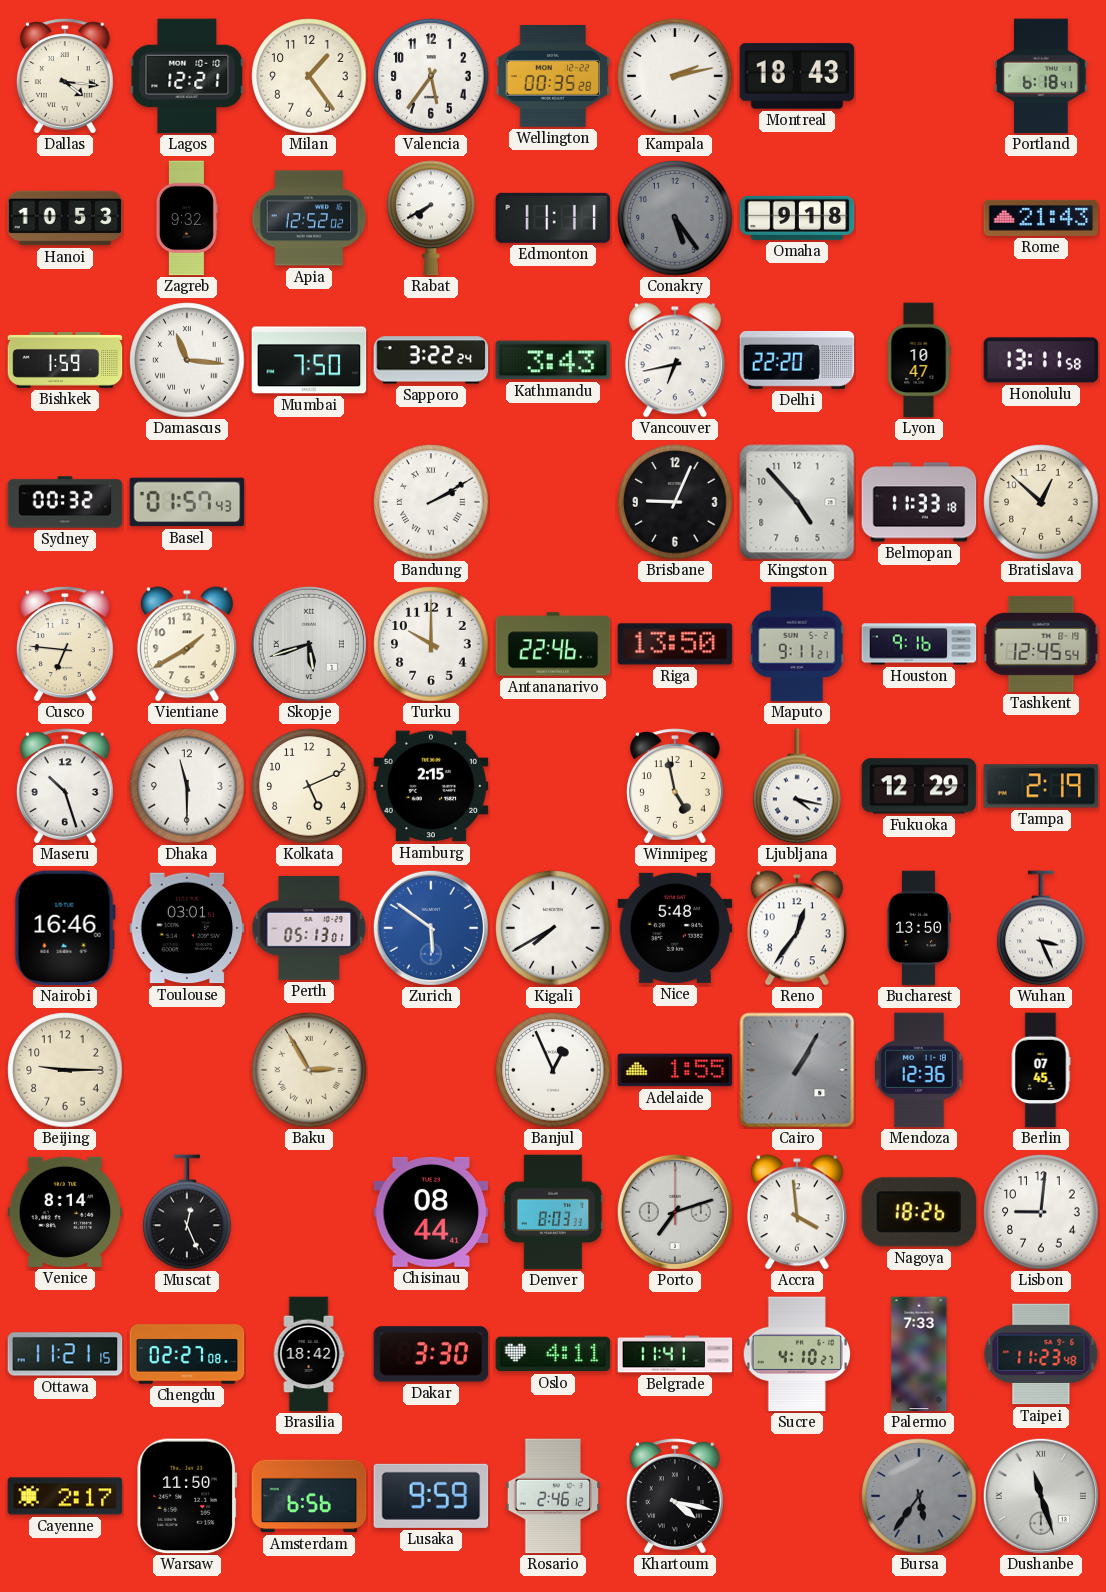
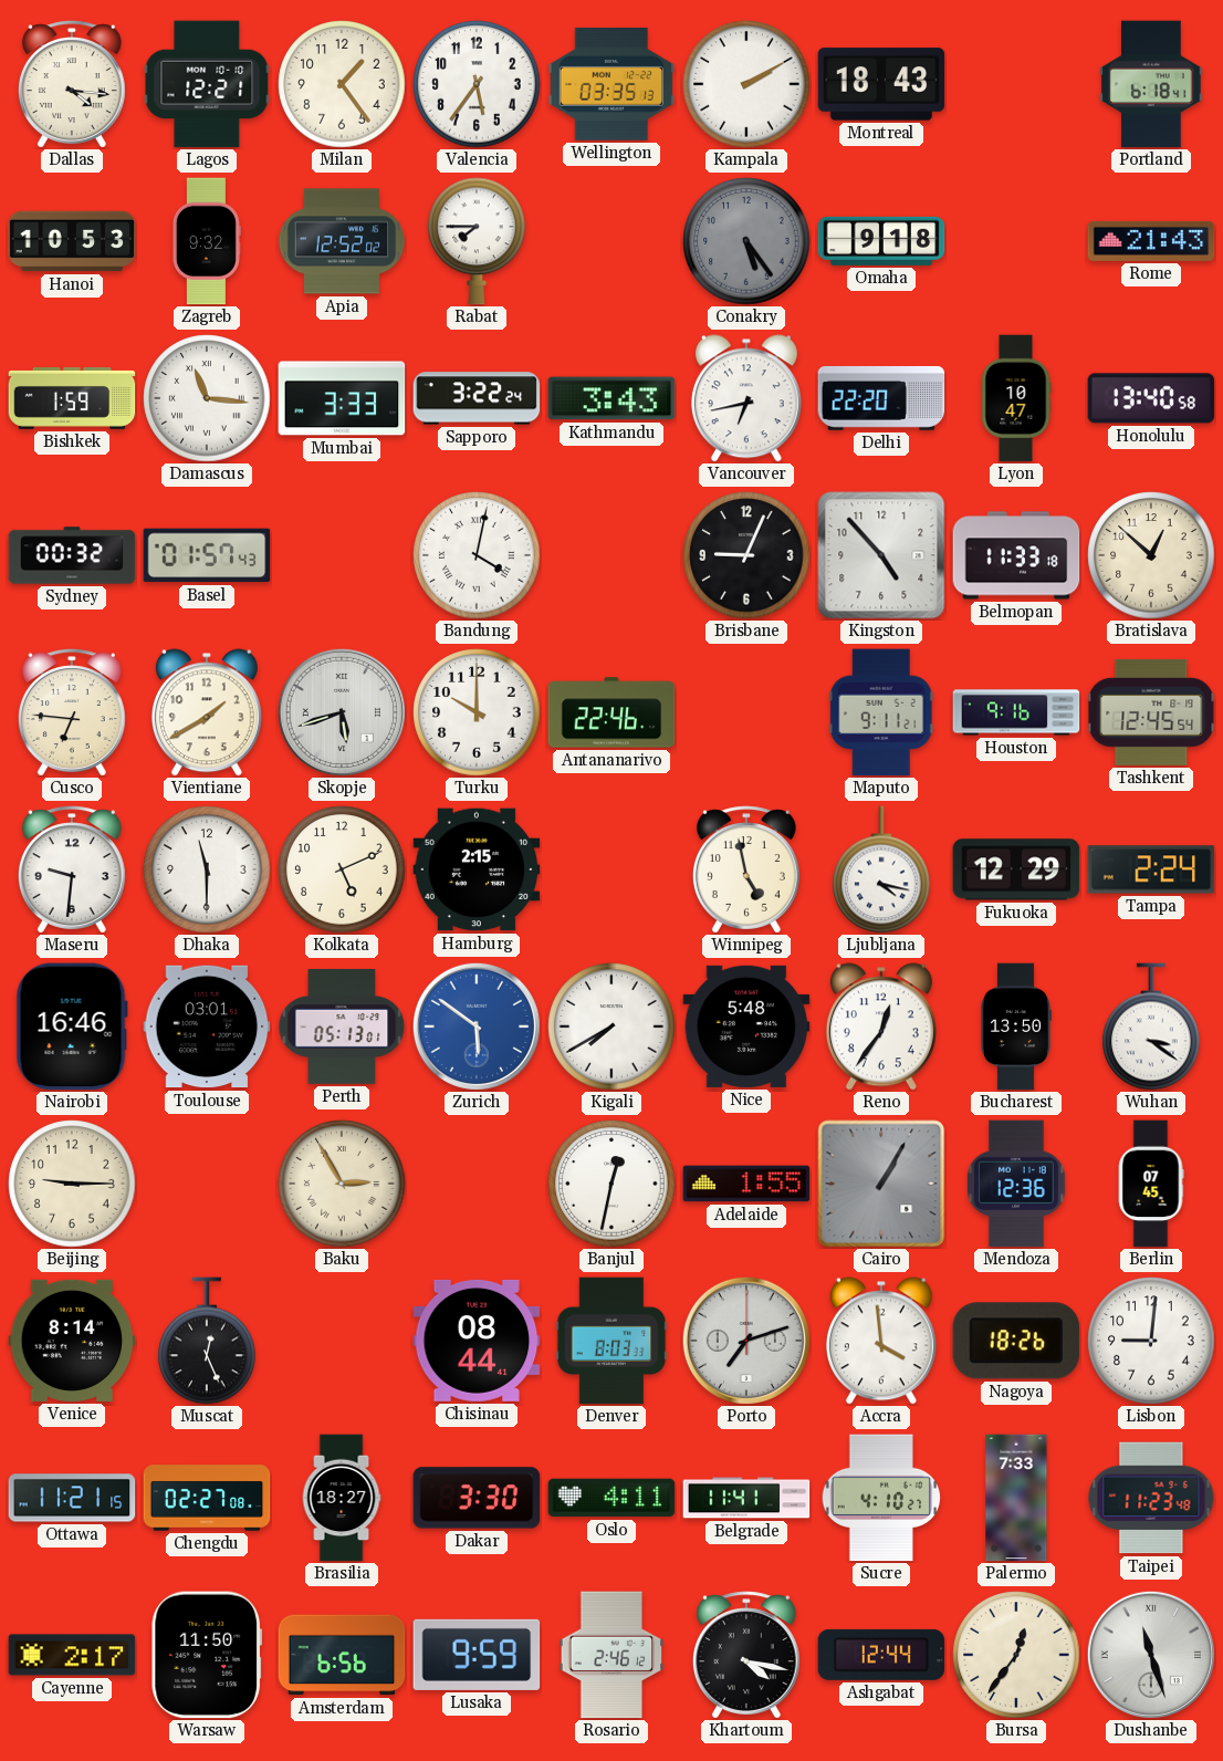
Wellington: 00:35 -> 03:35
Kampala: 2:13 -> 2:10
Rabat: 7:40 -> 7:45
Edmonton: 11:11 -> none
Mumbai: 7:50 -> 3:33
Honolulu: 13:11 -> 13:40
Bandung: 2:10 -> 4:02
Riga: 13:50 -> none
Maseru: 10:27 -> 9:31
Tampa: 2:19 -> 2:24
Wuhan: 3:26 -> 3:21
Banjul: 12:56 -> 12:32
Brasilia: 18:42 -> 18:27
Ashgabat: none -> 12:44
Bursa: 5:36 -> 12:36
Bursa dial: grey -> cream
